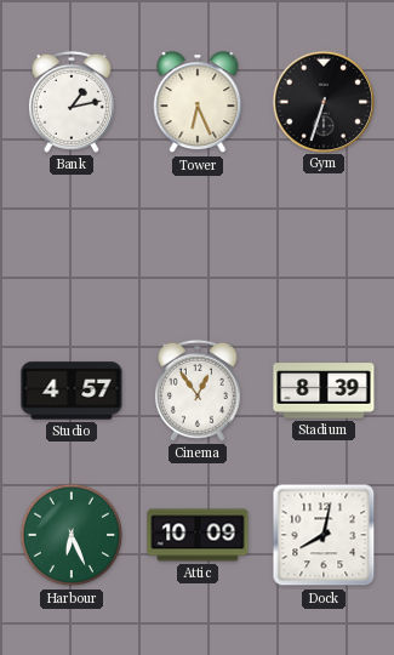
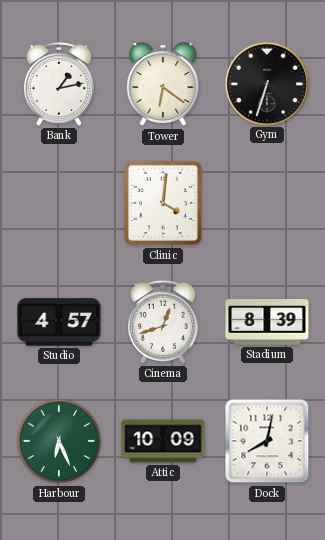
Tower: 6:26 -> 6:21
Clinic: none -> 4:01
Cinema: 12:54 -> 12:42
